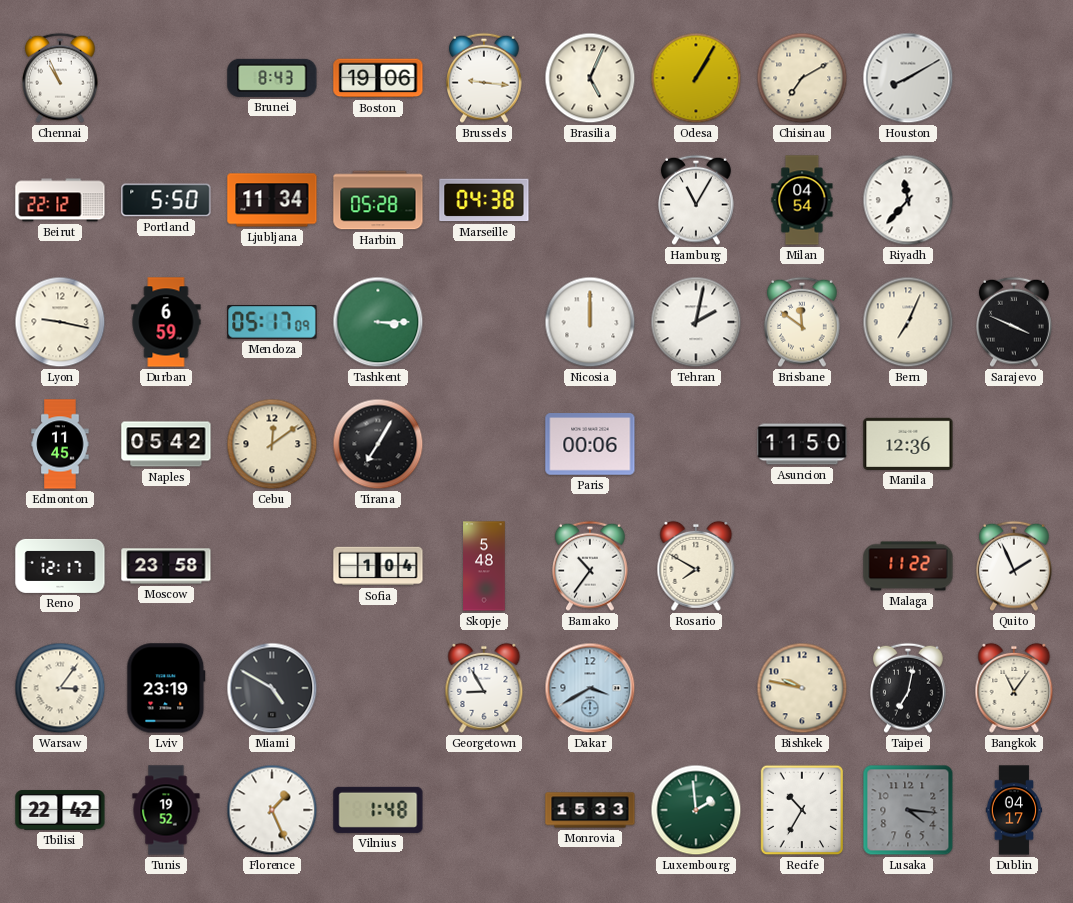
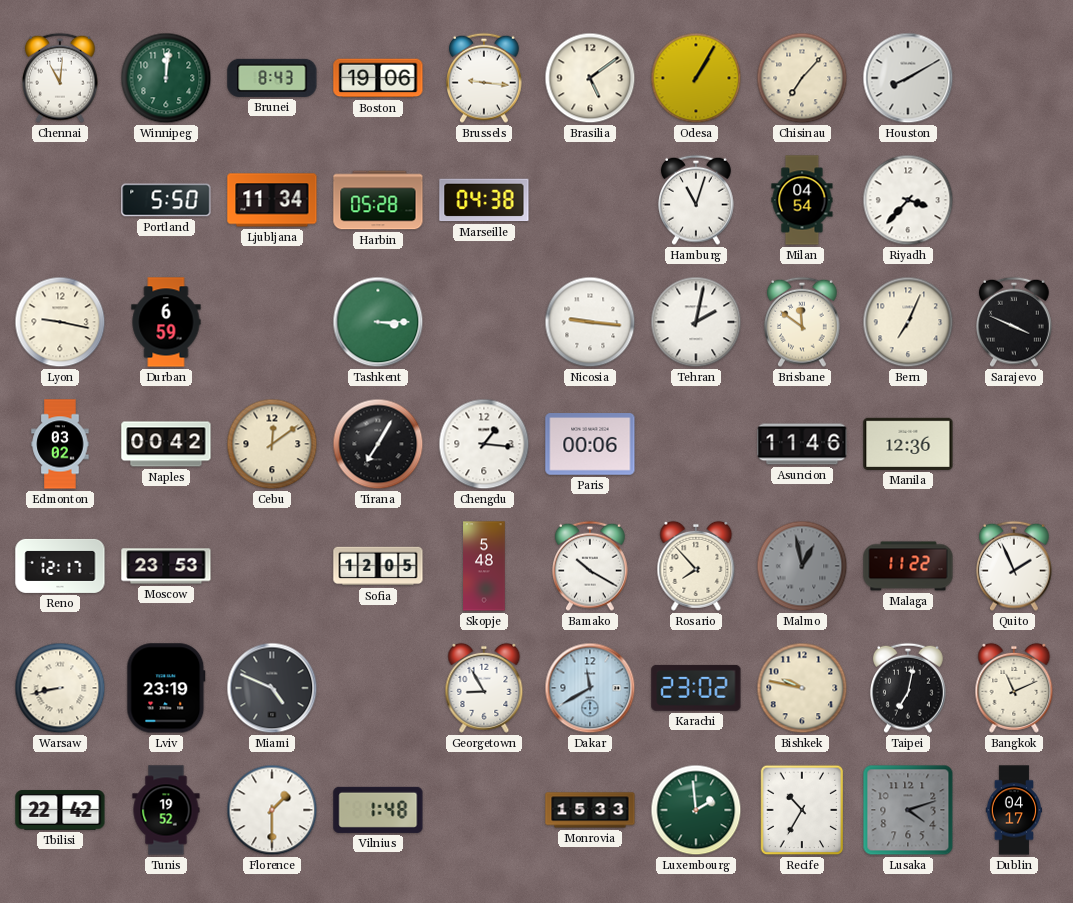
Chennai: 10:56 -> 11:01
Winnipeg: none -> 12:01
Brasilia: 5:04 -> 5:09
Chisinau: 7:10 -> 7:07
Beirut: 22:12 -> none
Hamburg: 11:05 -> 11:03
Riyadh: 11:37 -> 3:37
Mendoza: 05:17 -> none
Nicosia: 12:00 -> 9:16
Edmonton: 11:45 -> 03:02
Naples: 05:42 -> 00:42
Chengdu: none -> 1:16
Asuncion: 11:50 -> 11:46
Moscow: 23:58 -> 23:53
Sofia: 1:04 -> 12:05
Bamako: 10:36 -> 10:20
Rosario: 7:50 -> 7:53
Malmo: none -> 12:58
Warsaw: 3:06 -> 8:43
Miami: 4:50 -> 4:49
Dakar: 3:40 -> 11:40
Karachi: none -> 23:02
Bangkok: 11:06 -> 11:11
Florence: 1:26 -> 1:30
Lusaka: 4:16 -> 4:12
